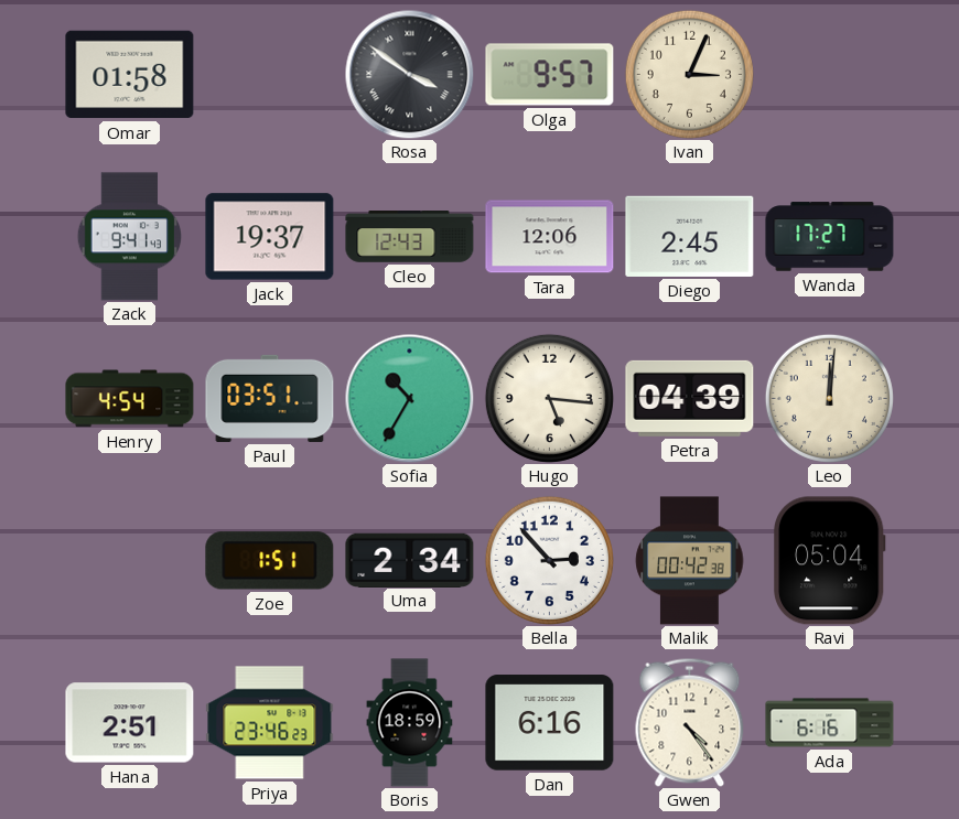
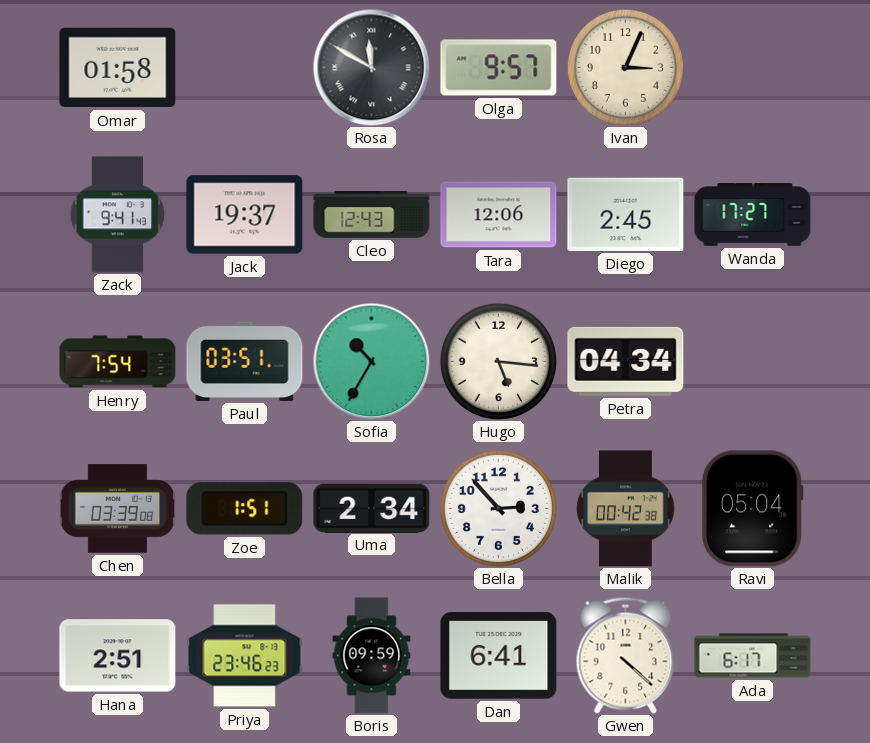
Rosa: 3:51 -> 11:50
Henry: 4:54 -> 7:54
Petra: 04:39 -> 04:34
Leo: 12:01 -> none
Chen: none -> 03:39
Boris: 18:59 -> 09:59
Dan: 6:16 -> 6:41
Gwen: 4:24 -> 4:22
Ada: 6:16 -> 6:17
